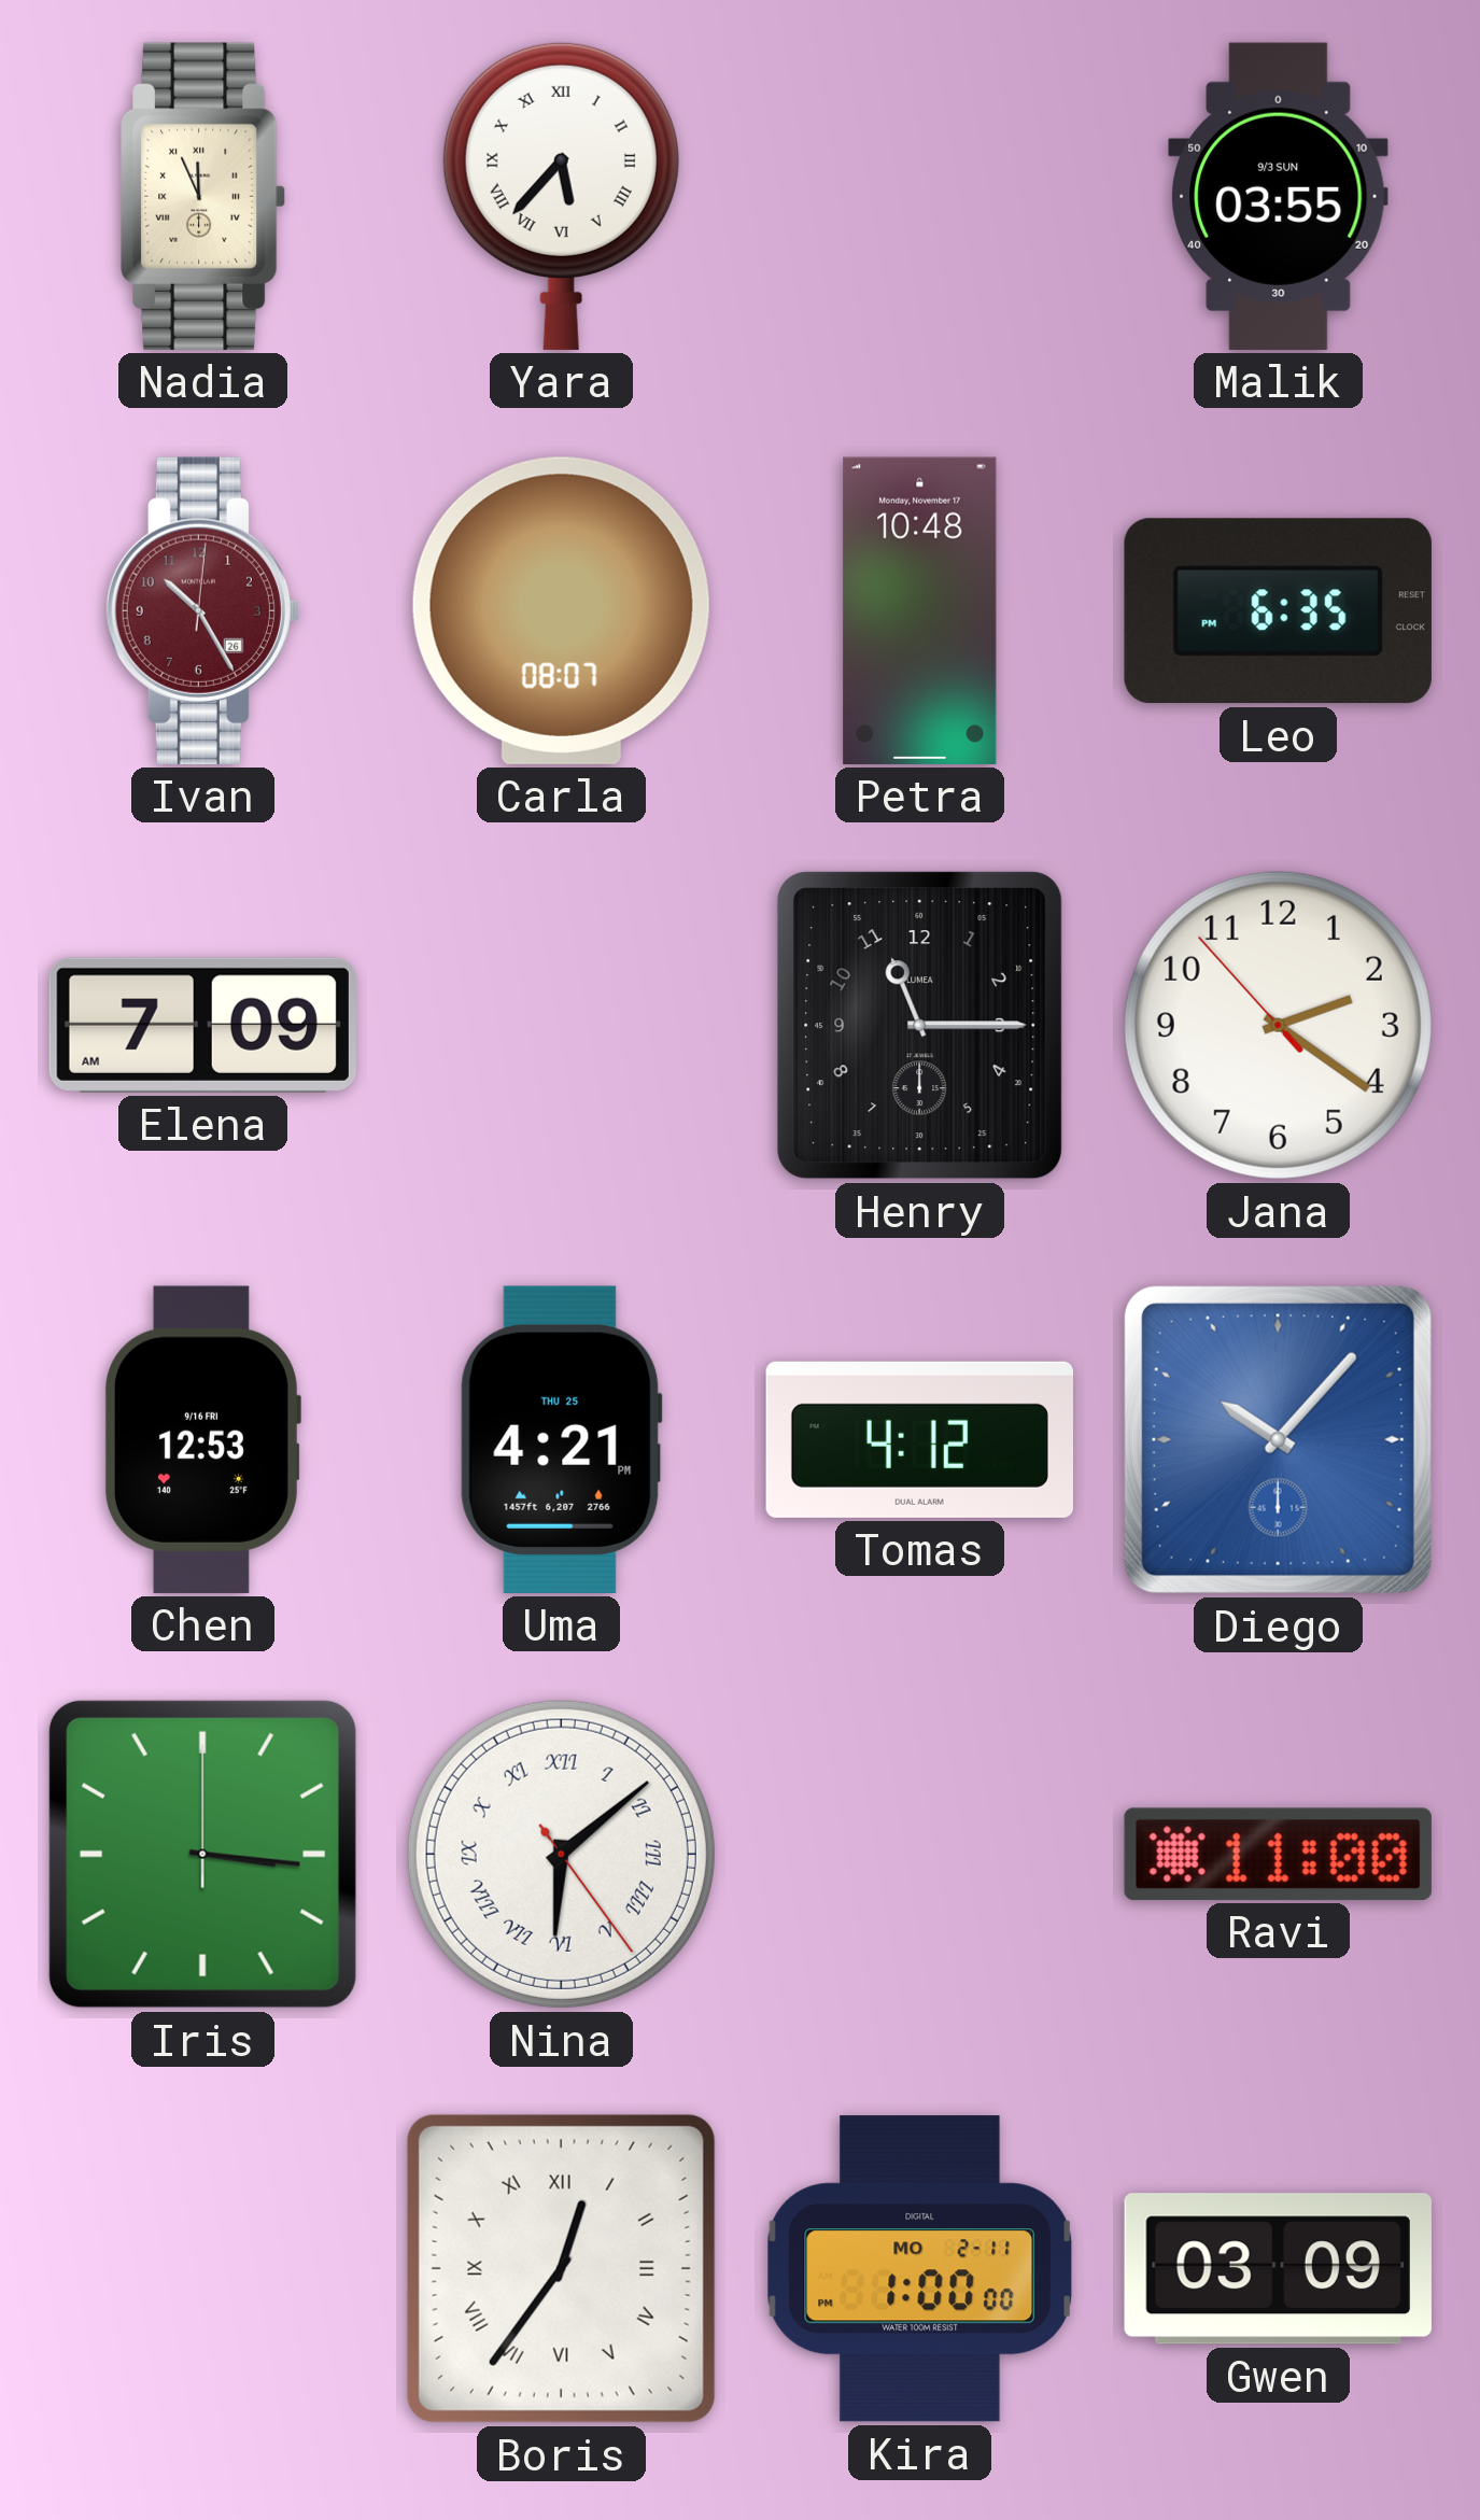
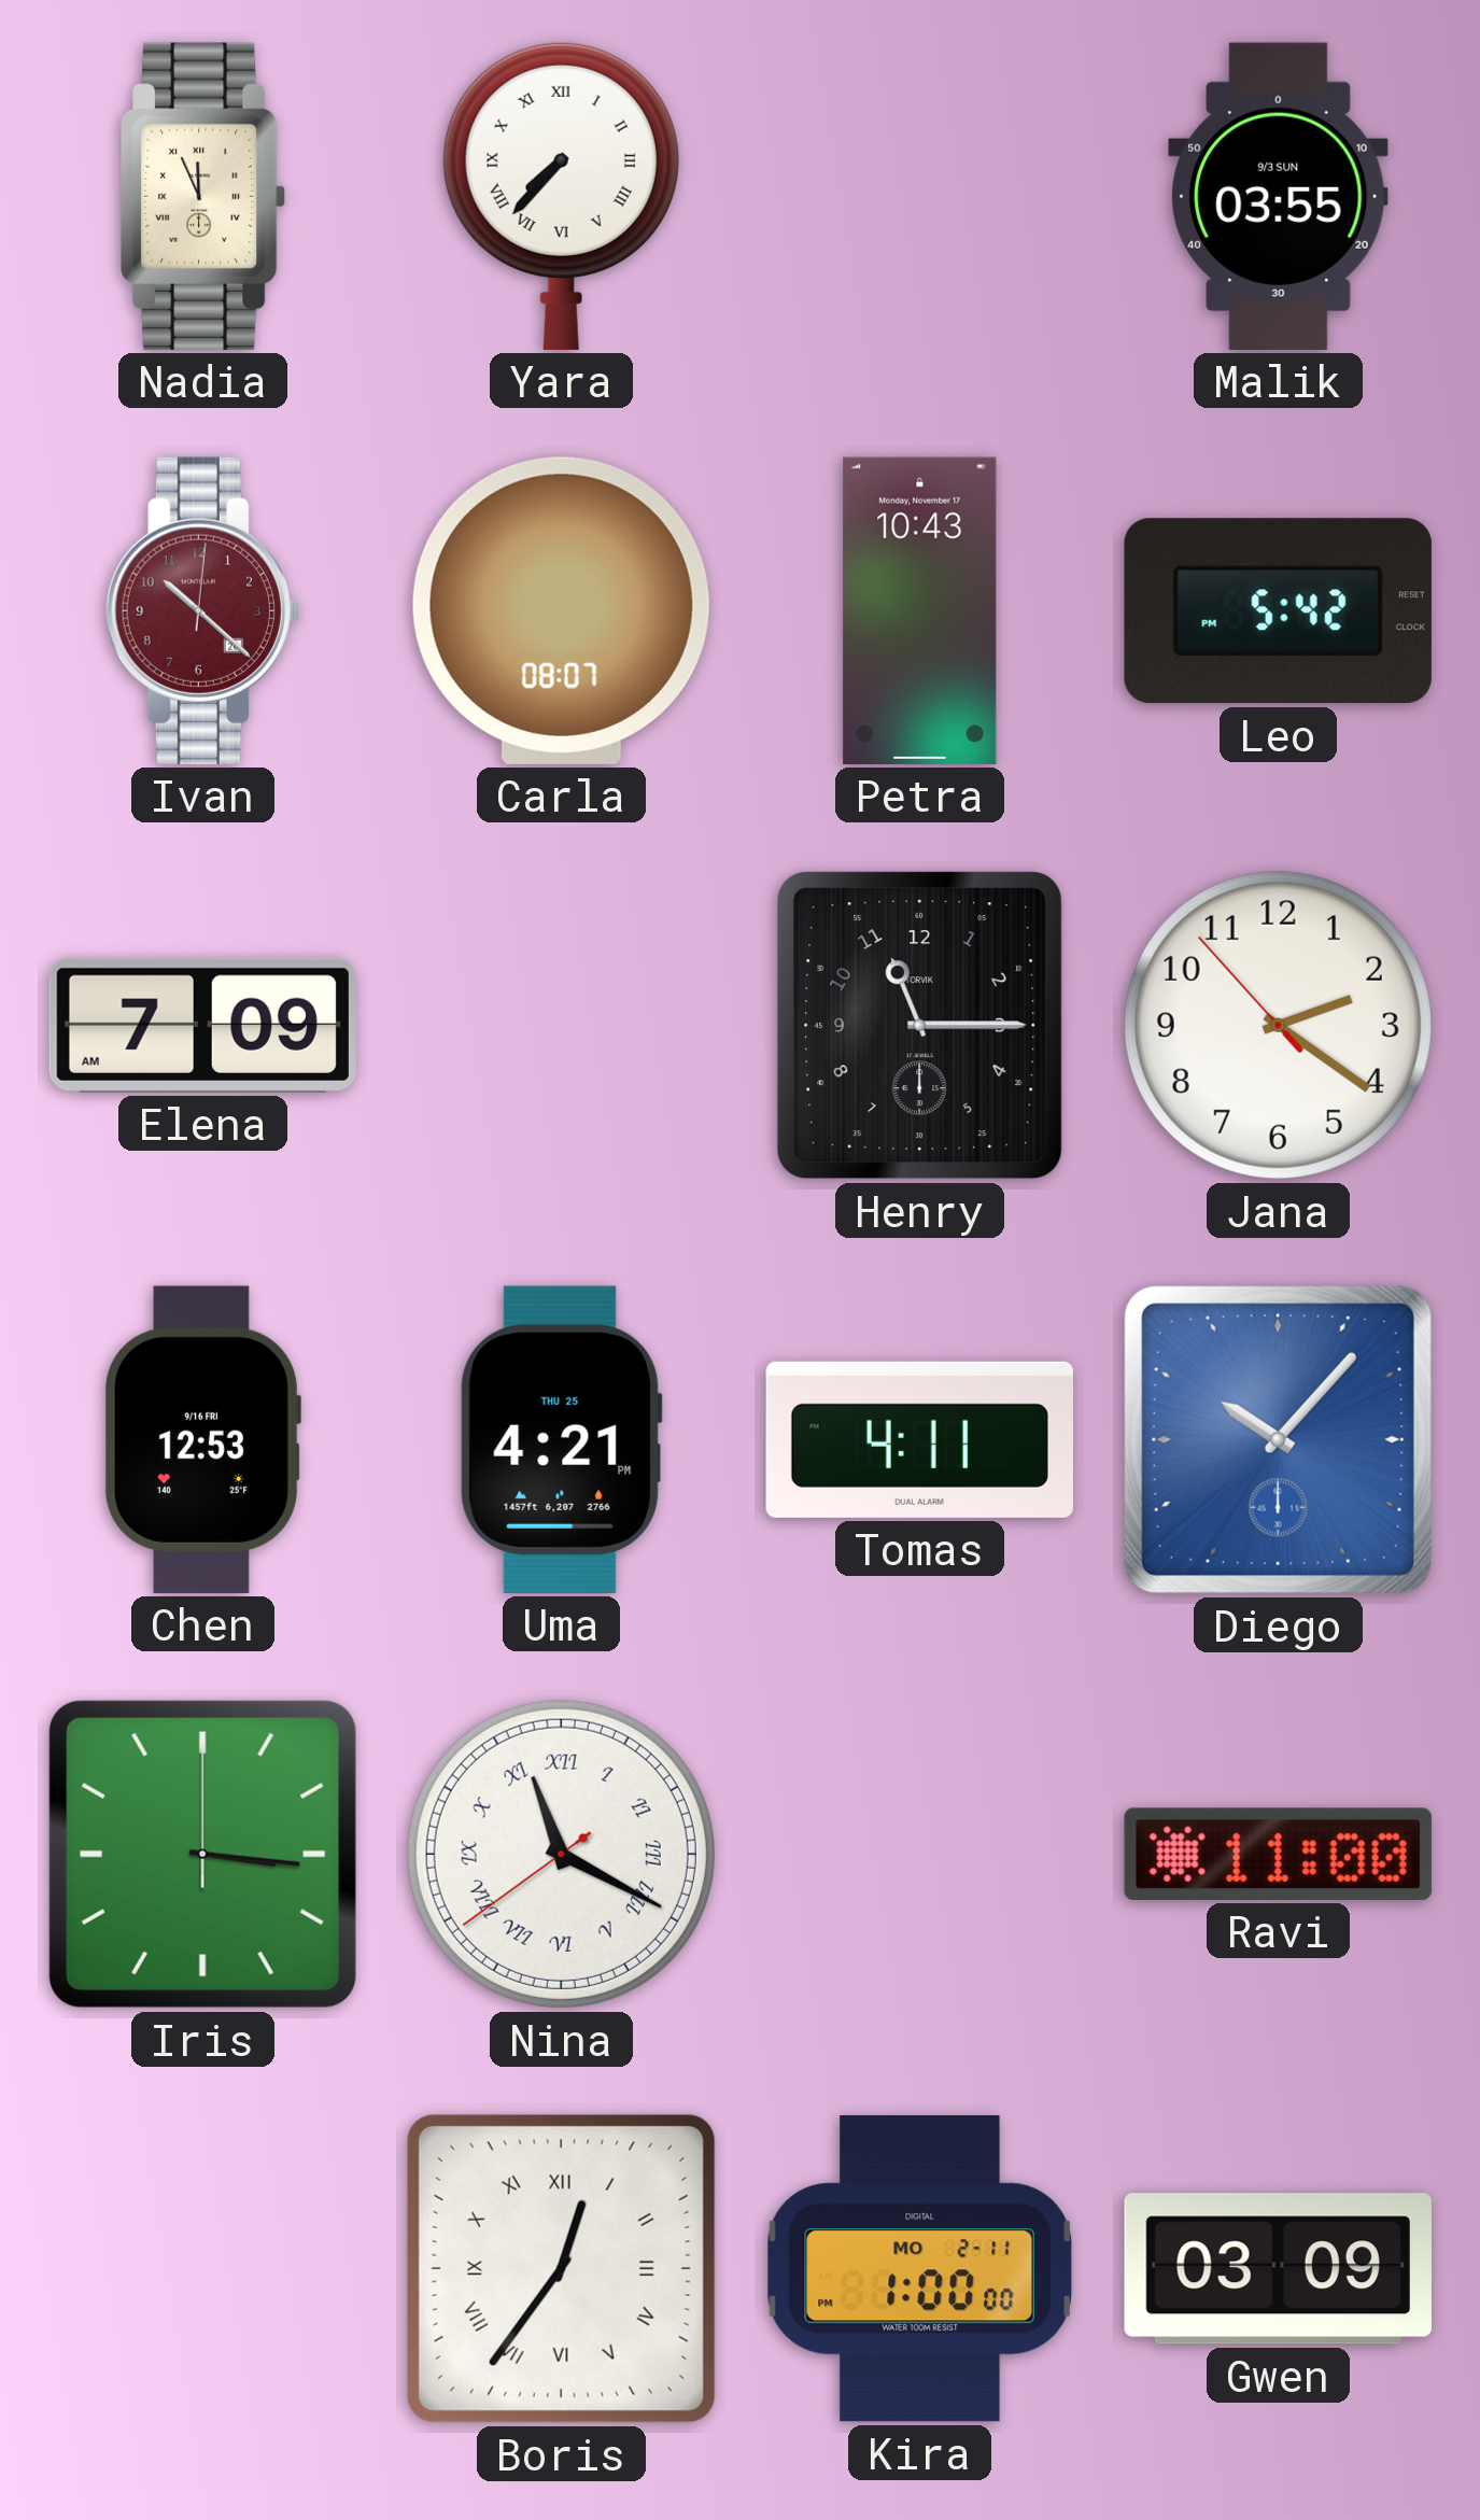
Yara: 5:37 -> 7:37
Ivan: 10:25 -> 10:22
Petra: 10:48 -> 10:43
Leo: 6:35 -> 5:42
Henry brand: LUMEA -> TORVIK
Tomas: 4:12 -> 4:11
Nina: 6:08 -> 11:19
